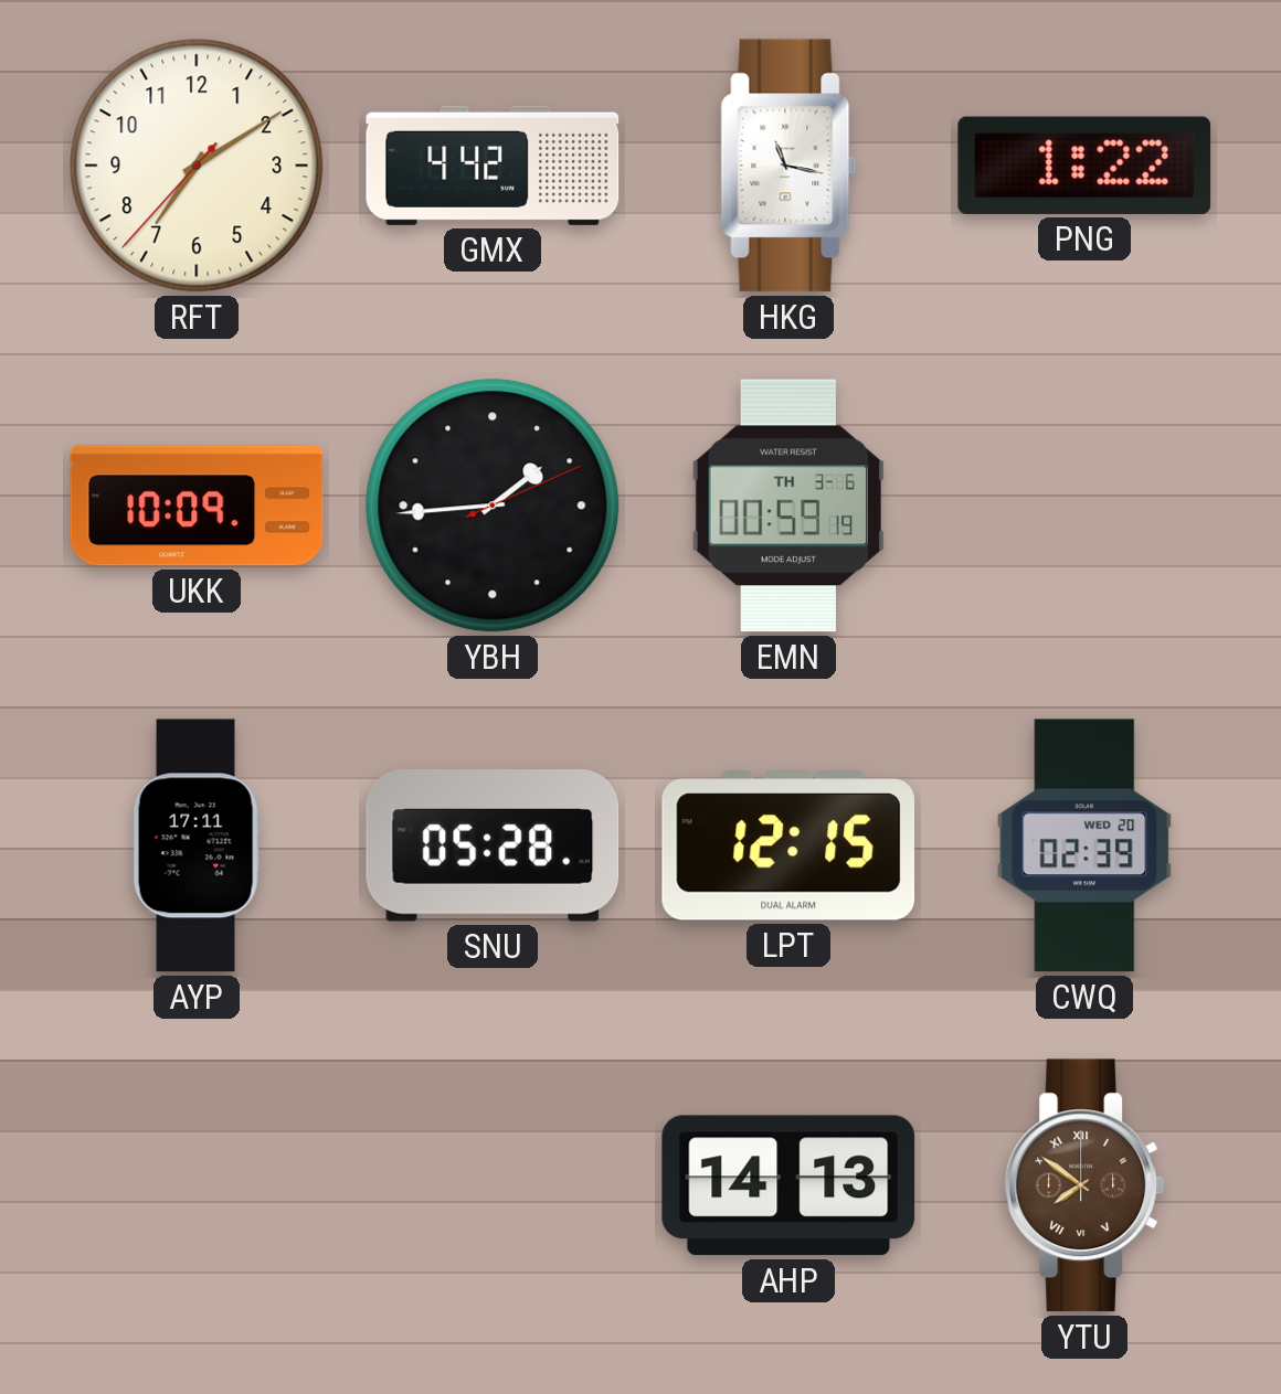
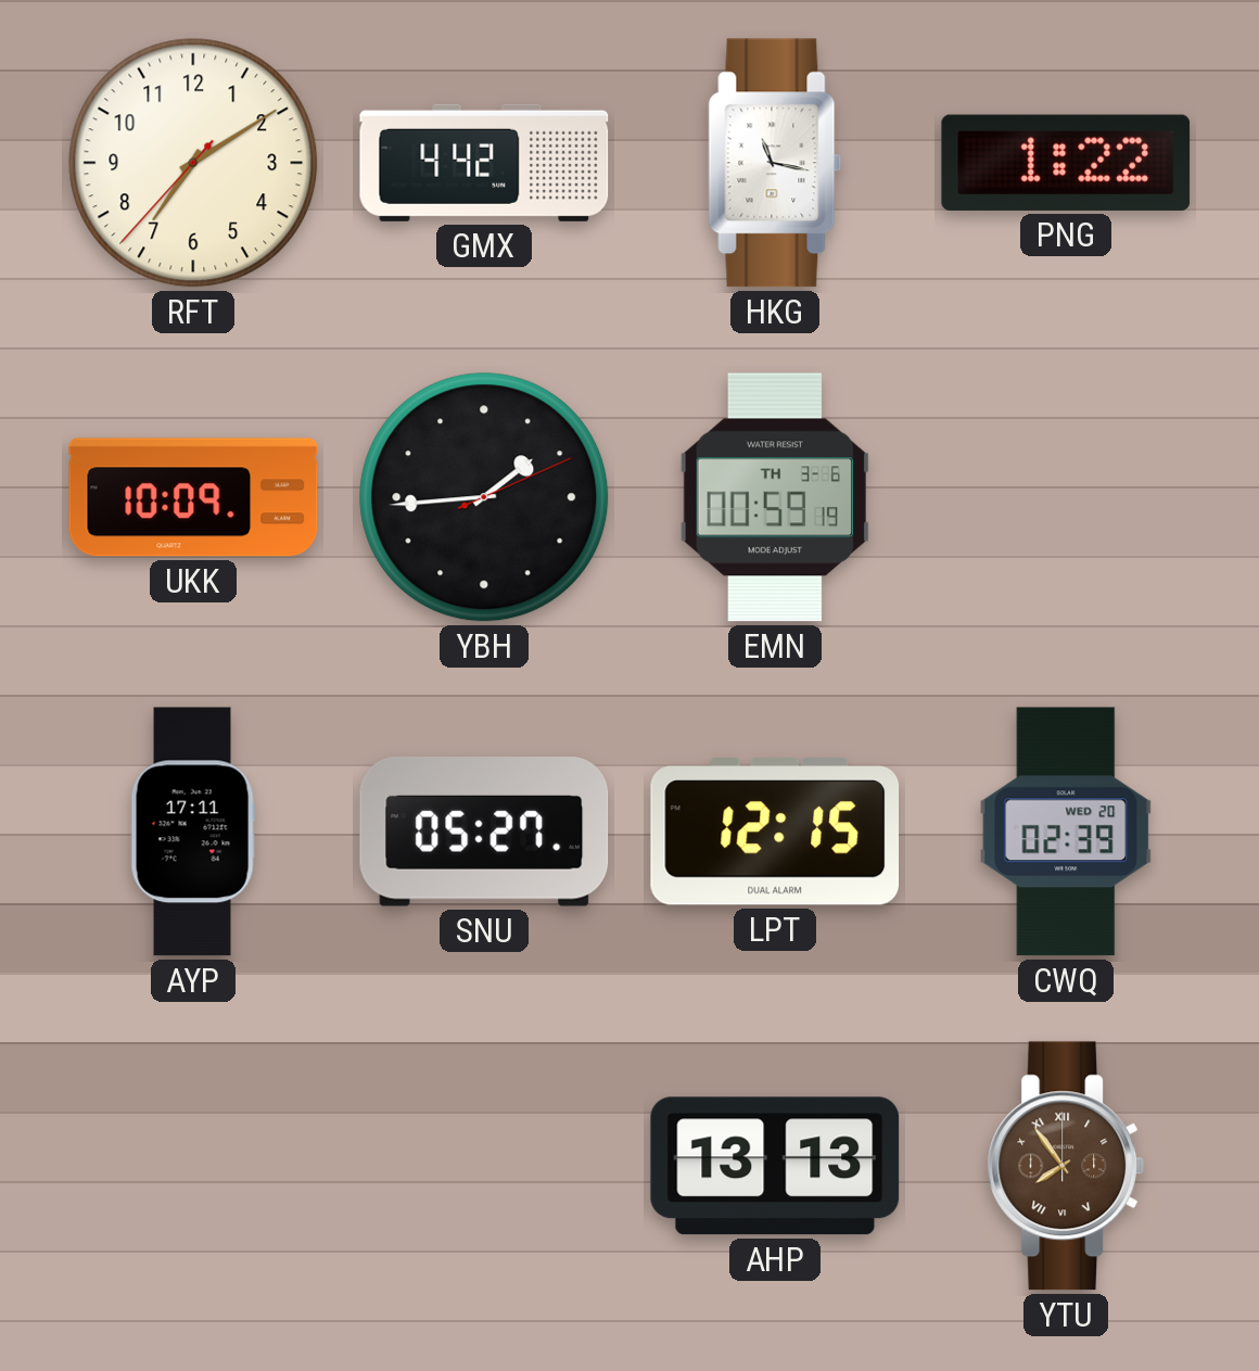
SNU: 05:28 -> 05:27
AHP: 14:13 -> 13:13
YTU: 7:51 -> 7:54
